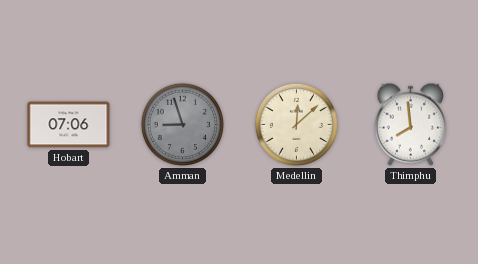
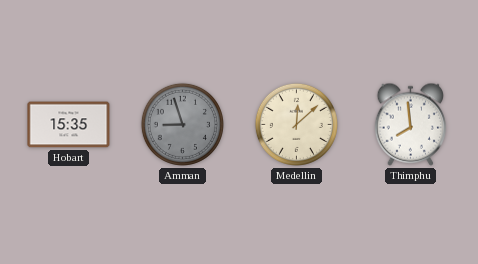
Hobart: 07:06 -> 15:35
